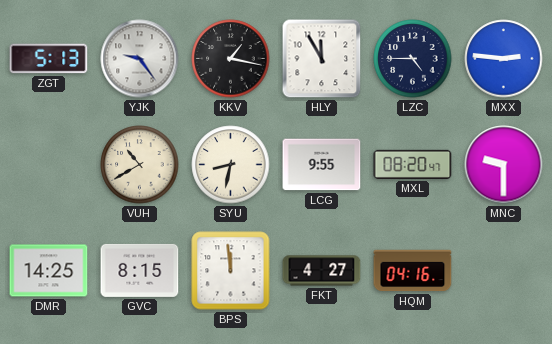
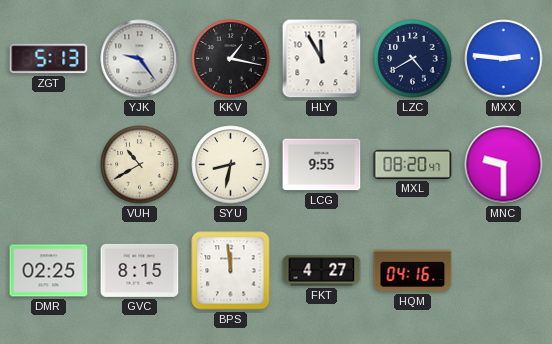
LZC: 4:45 -> 4:40
DMR: 14:25 -> 02:25
